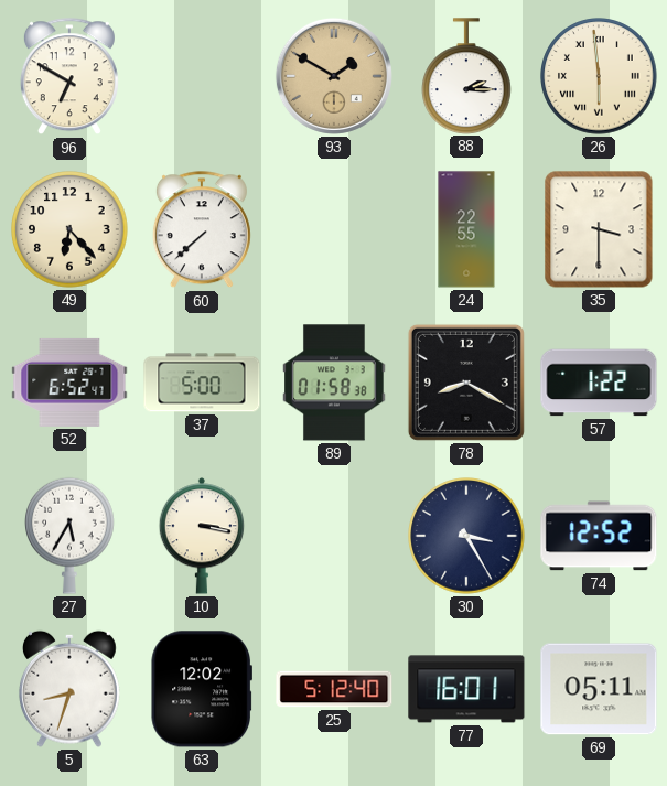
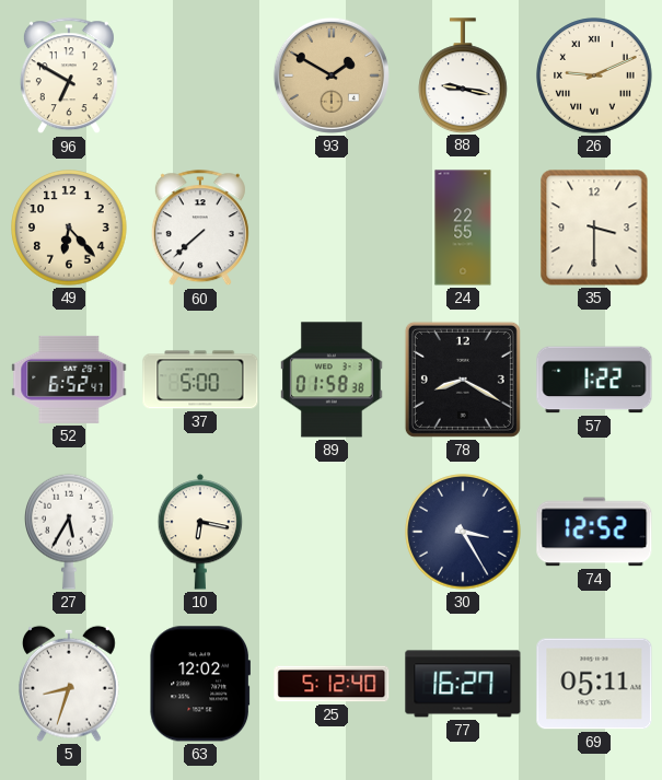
88: 2:15 -> 9:17
26: 5:59 -> 9:11
10: 3:17 -> 6:17
77: 16:01 -> 16:27
